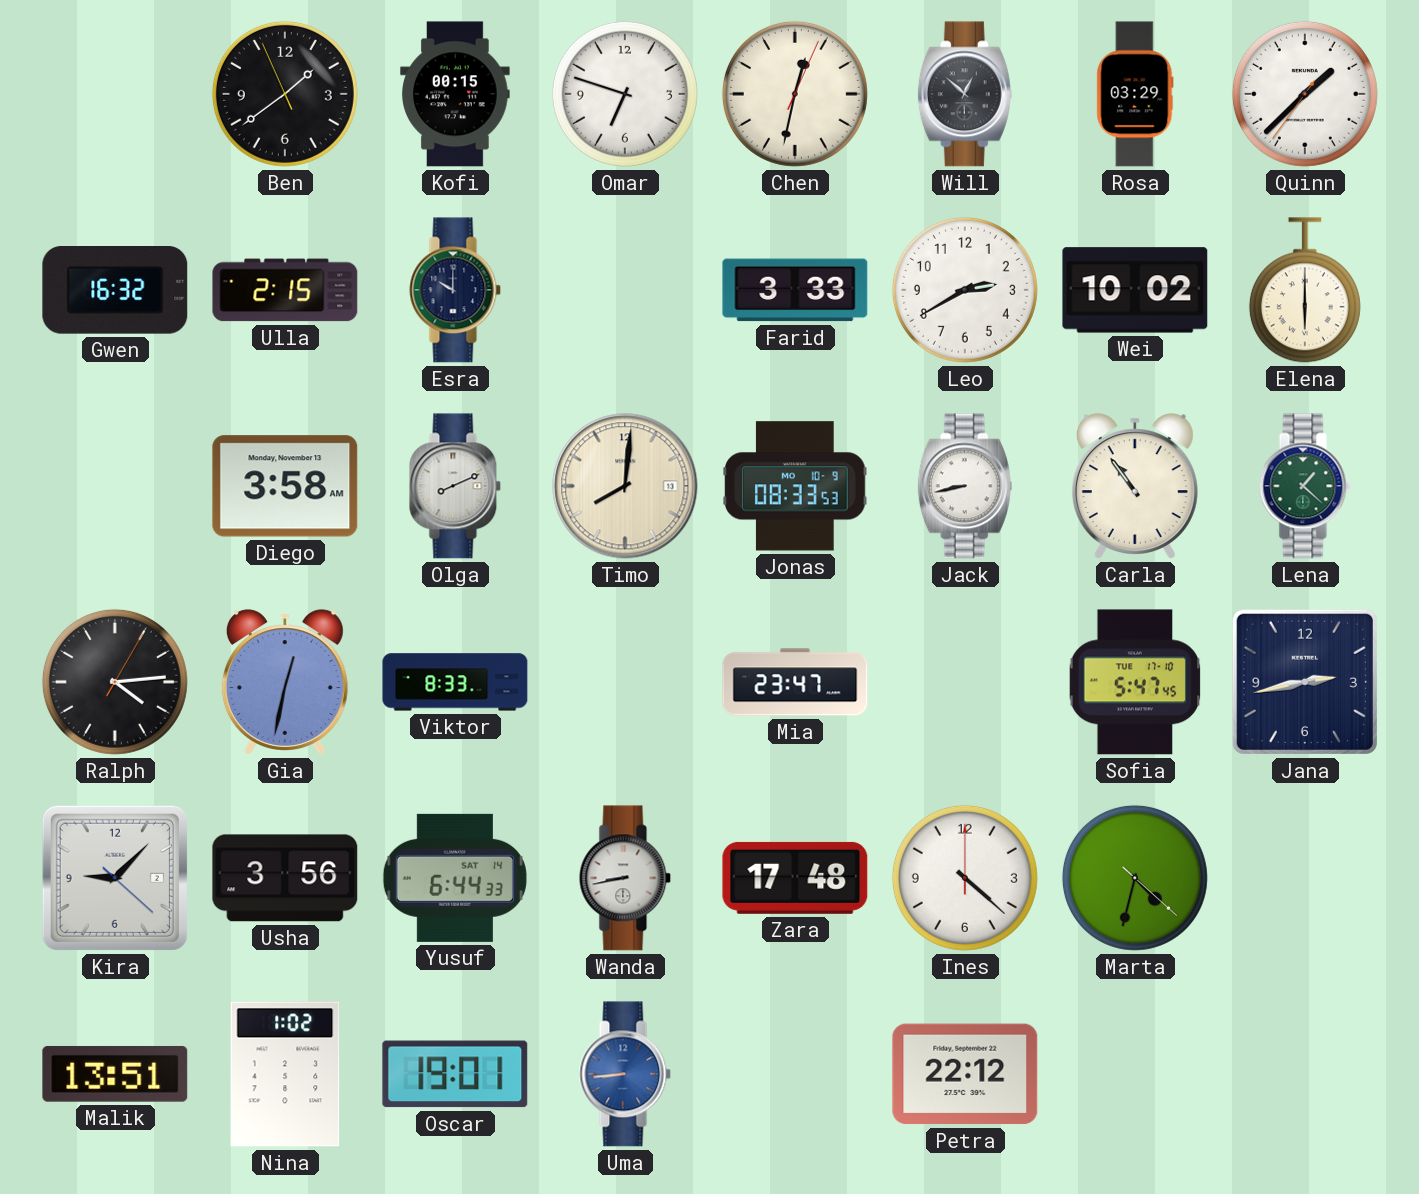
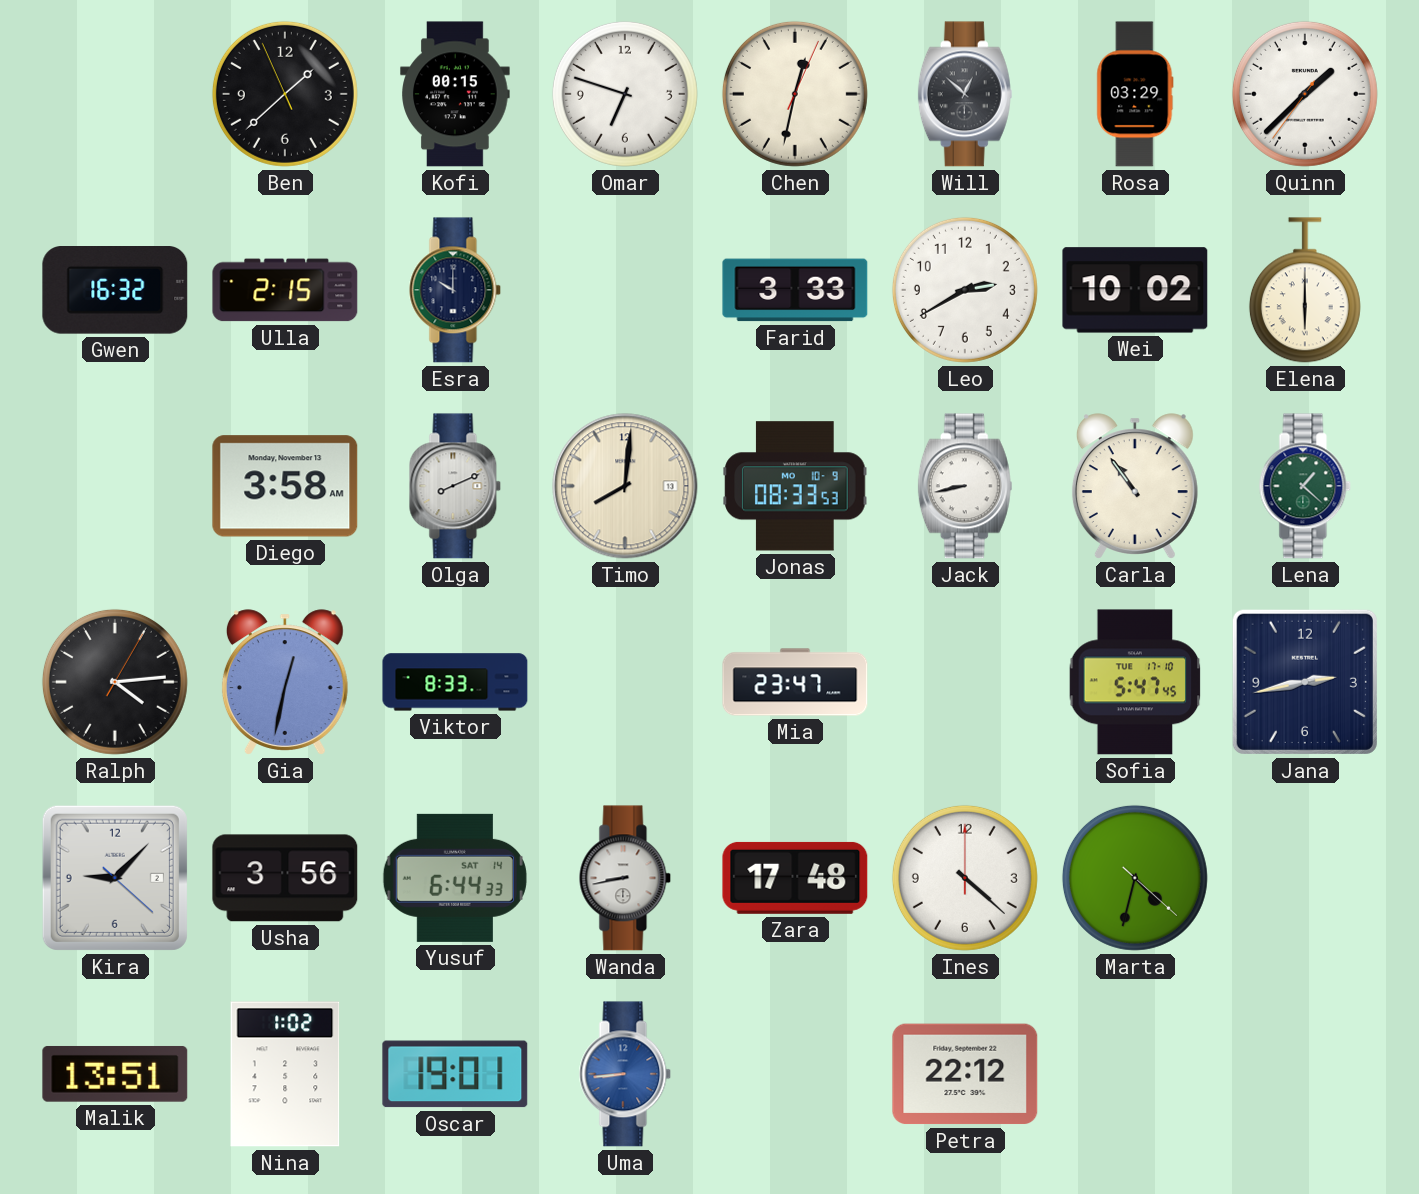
Ben: 1:38 -> 1:37
